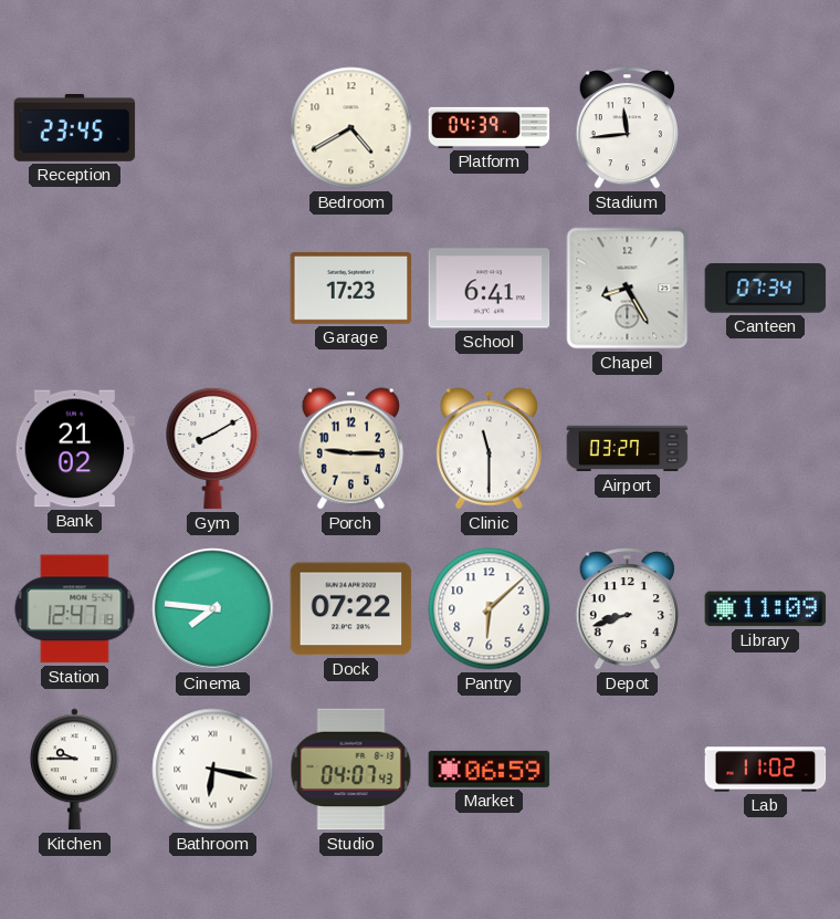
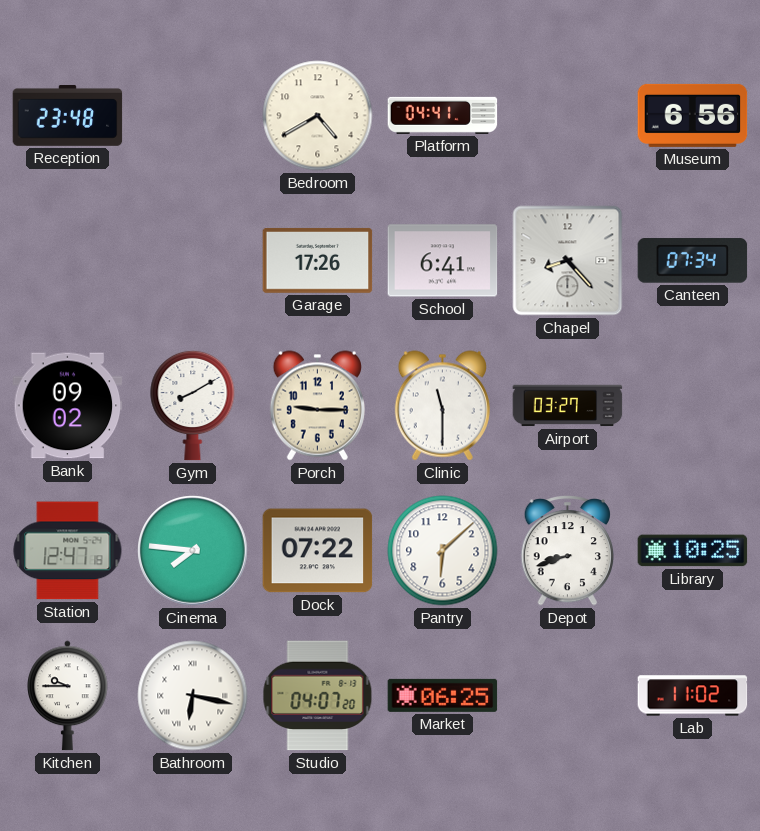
Reception: 23:45 -> 23:48
Platform: 04:39 -> 04:41
Stadium: 11:44 -> none
Museum: none -> 6:56
Garage: 17:23 -> 17:26
Chapel: 8:25 -> 8:23
Bank: 21:02 -> 09:02
Library: 11:09 -> 10:25
Studio: 04:07:43 -> 04:07:20
Market: 06:59 -> 06:25
